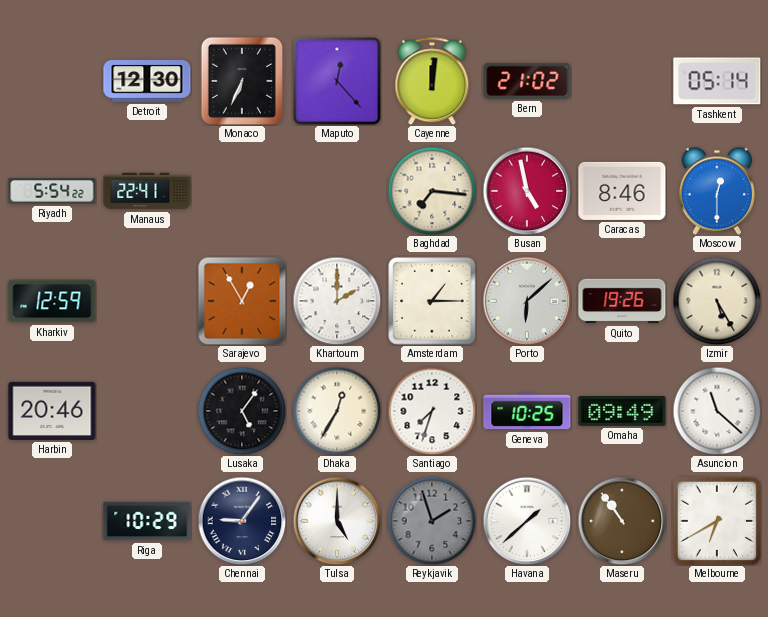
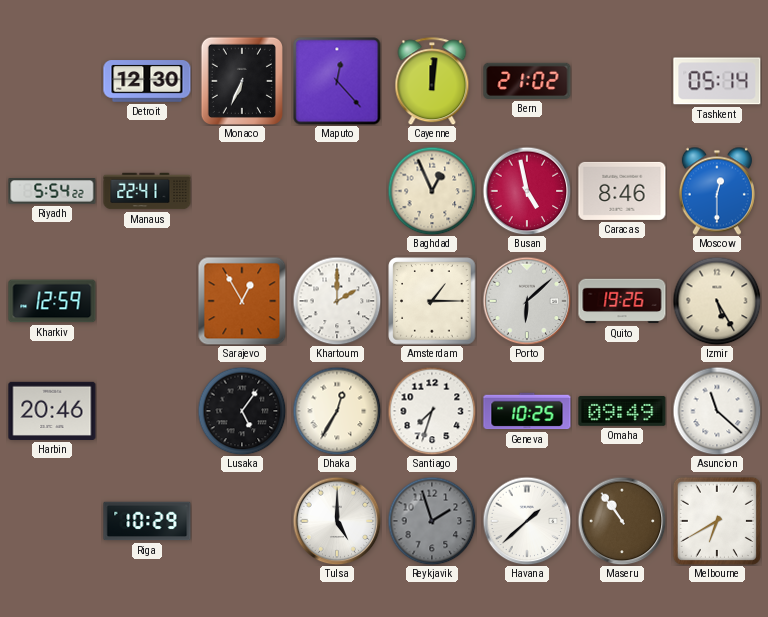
Baghdad: 7:16 -> 12:56
Chennai: 9:06 -> none
